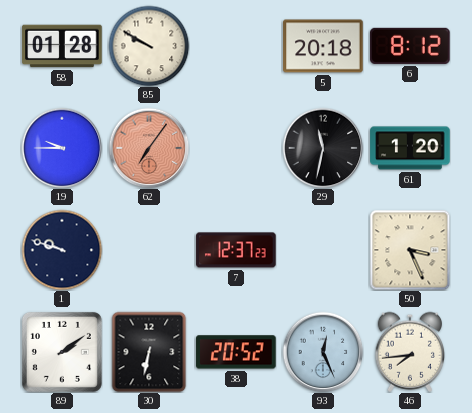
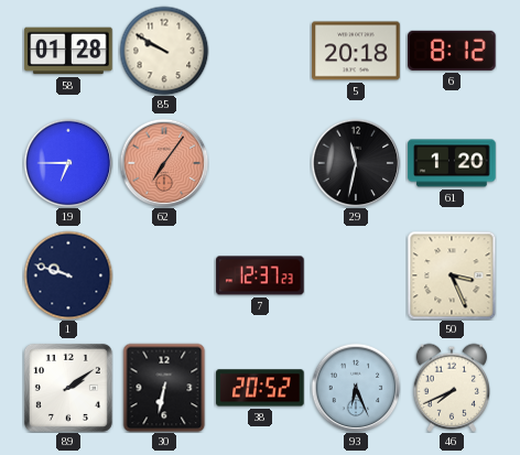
19: 9:45 -> 6:45
93: 12:26 -> 6:26
46: 7:44 -> 7:41
